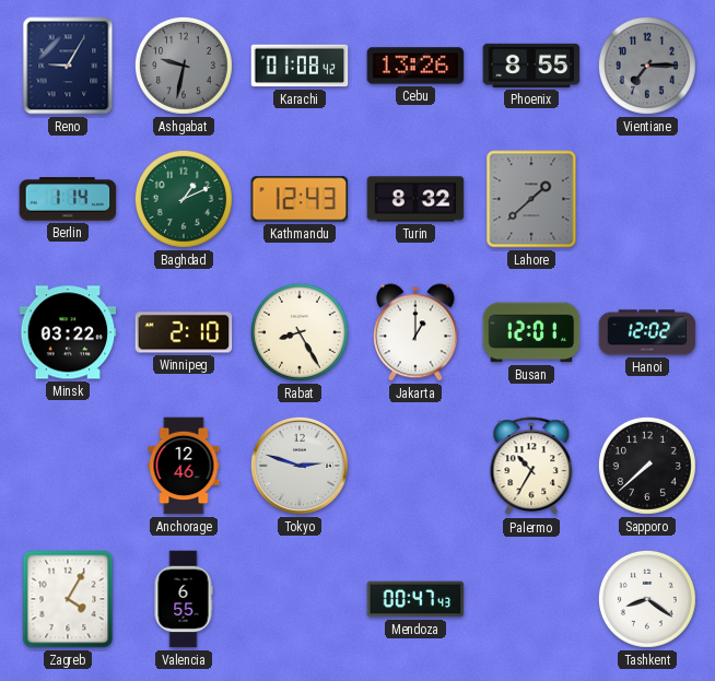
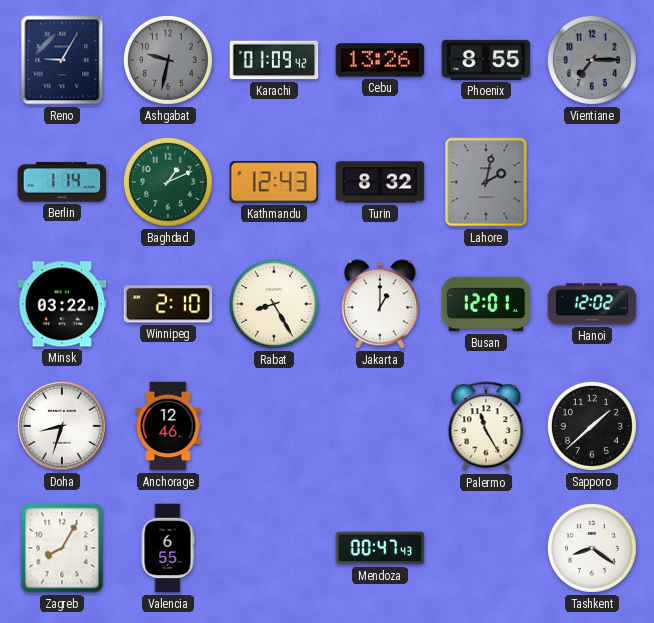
Karachi: 01:08 -> 01:09
Lahore: 1:38 -> 2:02
Doha: none -> 8:33
Tokyo: 2:48 -> none
Palermo: 10:35 -> 11:25
Sapporo: 7:38 -> 1:38
Zagreb: 4:05 -> 8:05
